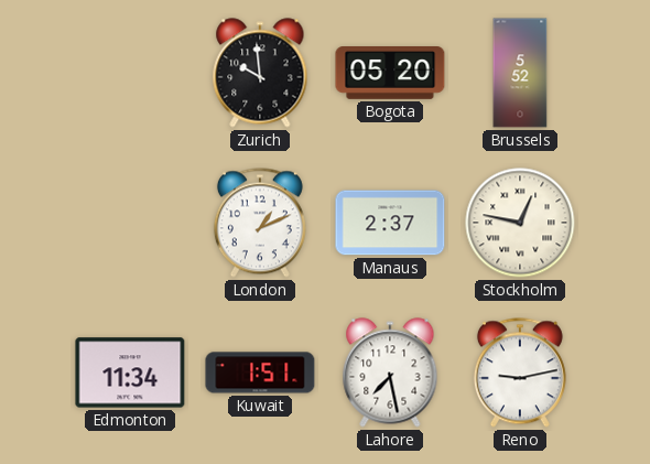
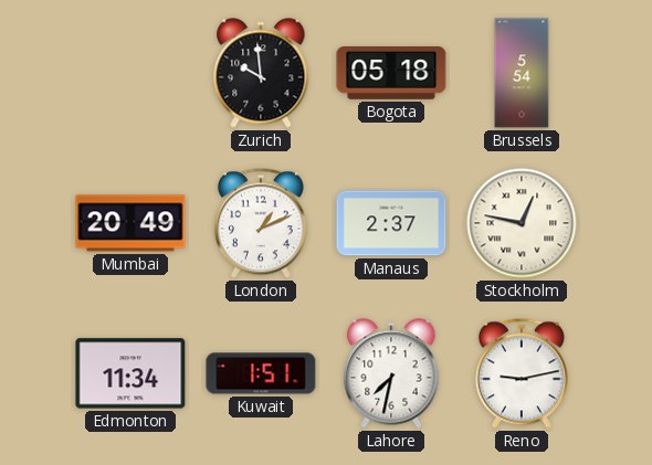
Bogota: 05:20 -> 05:18
Brussels: 5:52 -> 5:54
Mumbai: none -> 20:49
Lahore: 7:28 -> 7:32
